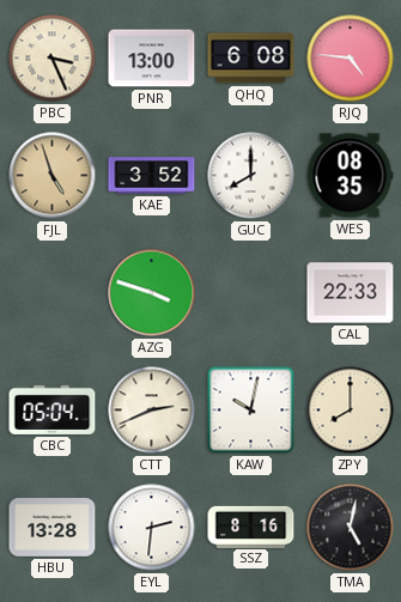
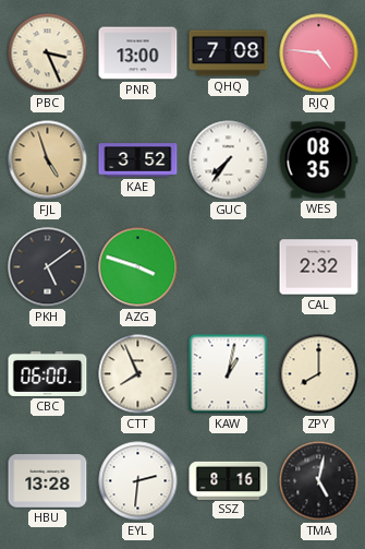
QHQ: 6:08 -> 7:08
GUC: 8:00 -> 7:36
PKH: none -> 5:09
CAL: 22:33 -> 2:32
CBC: 05:04 -> 06:00
CTT: 2:41 -> 7:56
KAW: 10:02 -> 1:02
